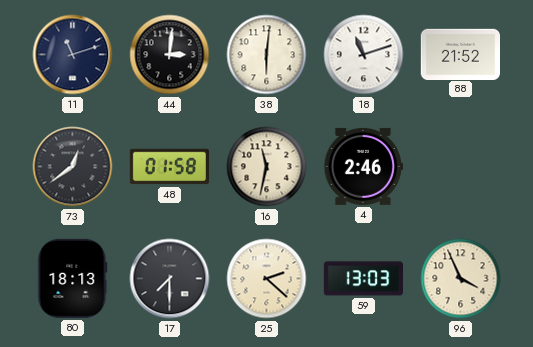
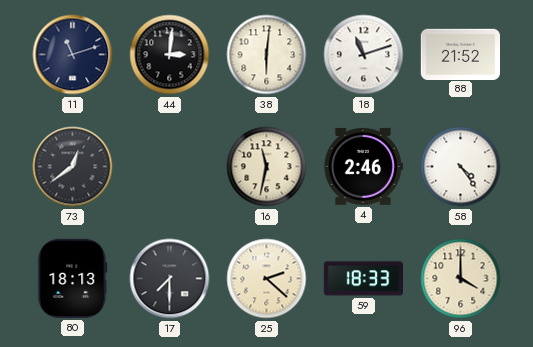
48: 01:58 -> none
58: none -> 4:24
59: 13:03 -> 18:33
96: 3:56 -> 4:00
